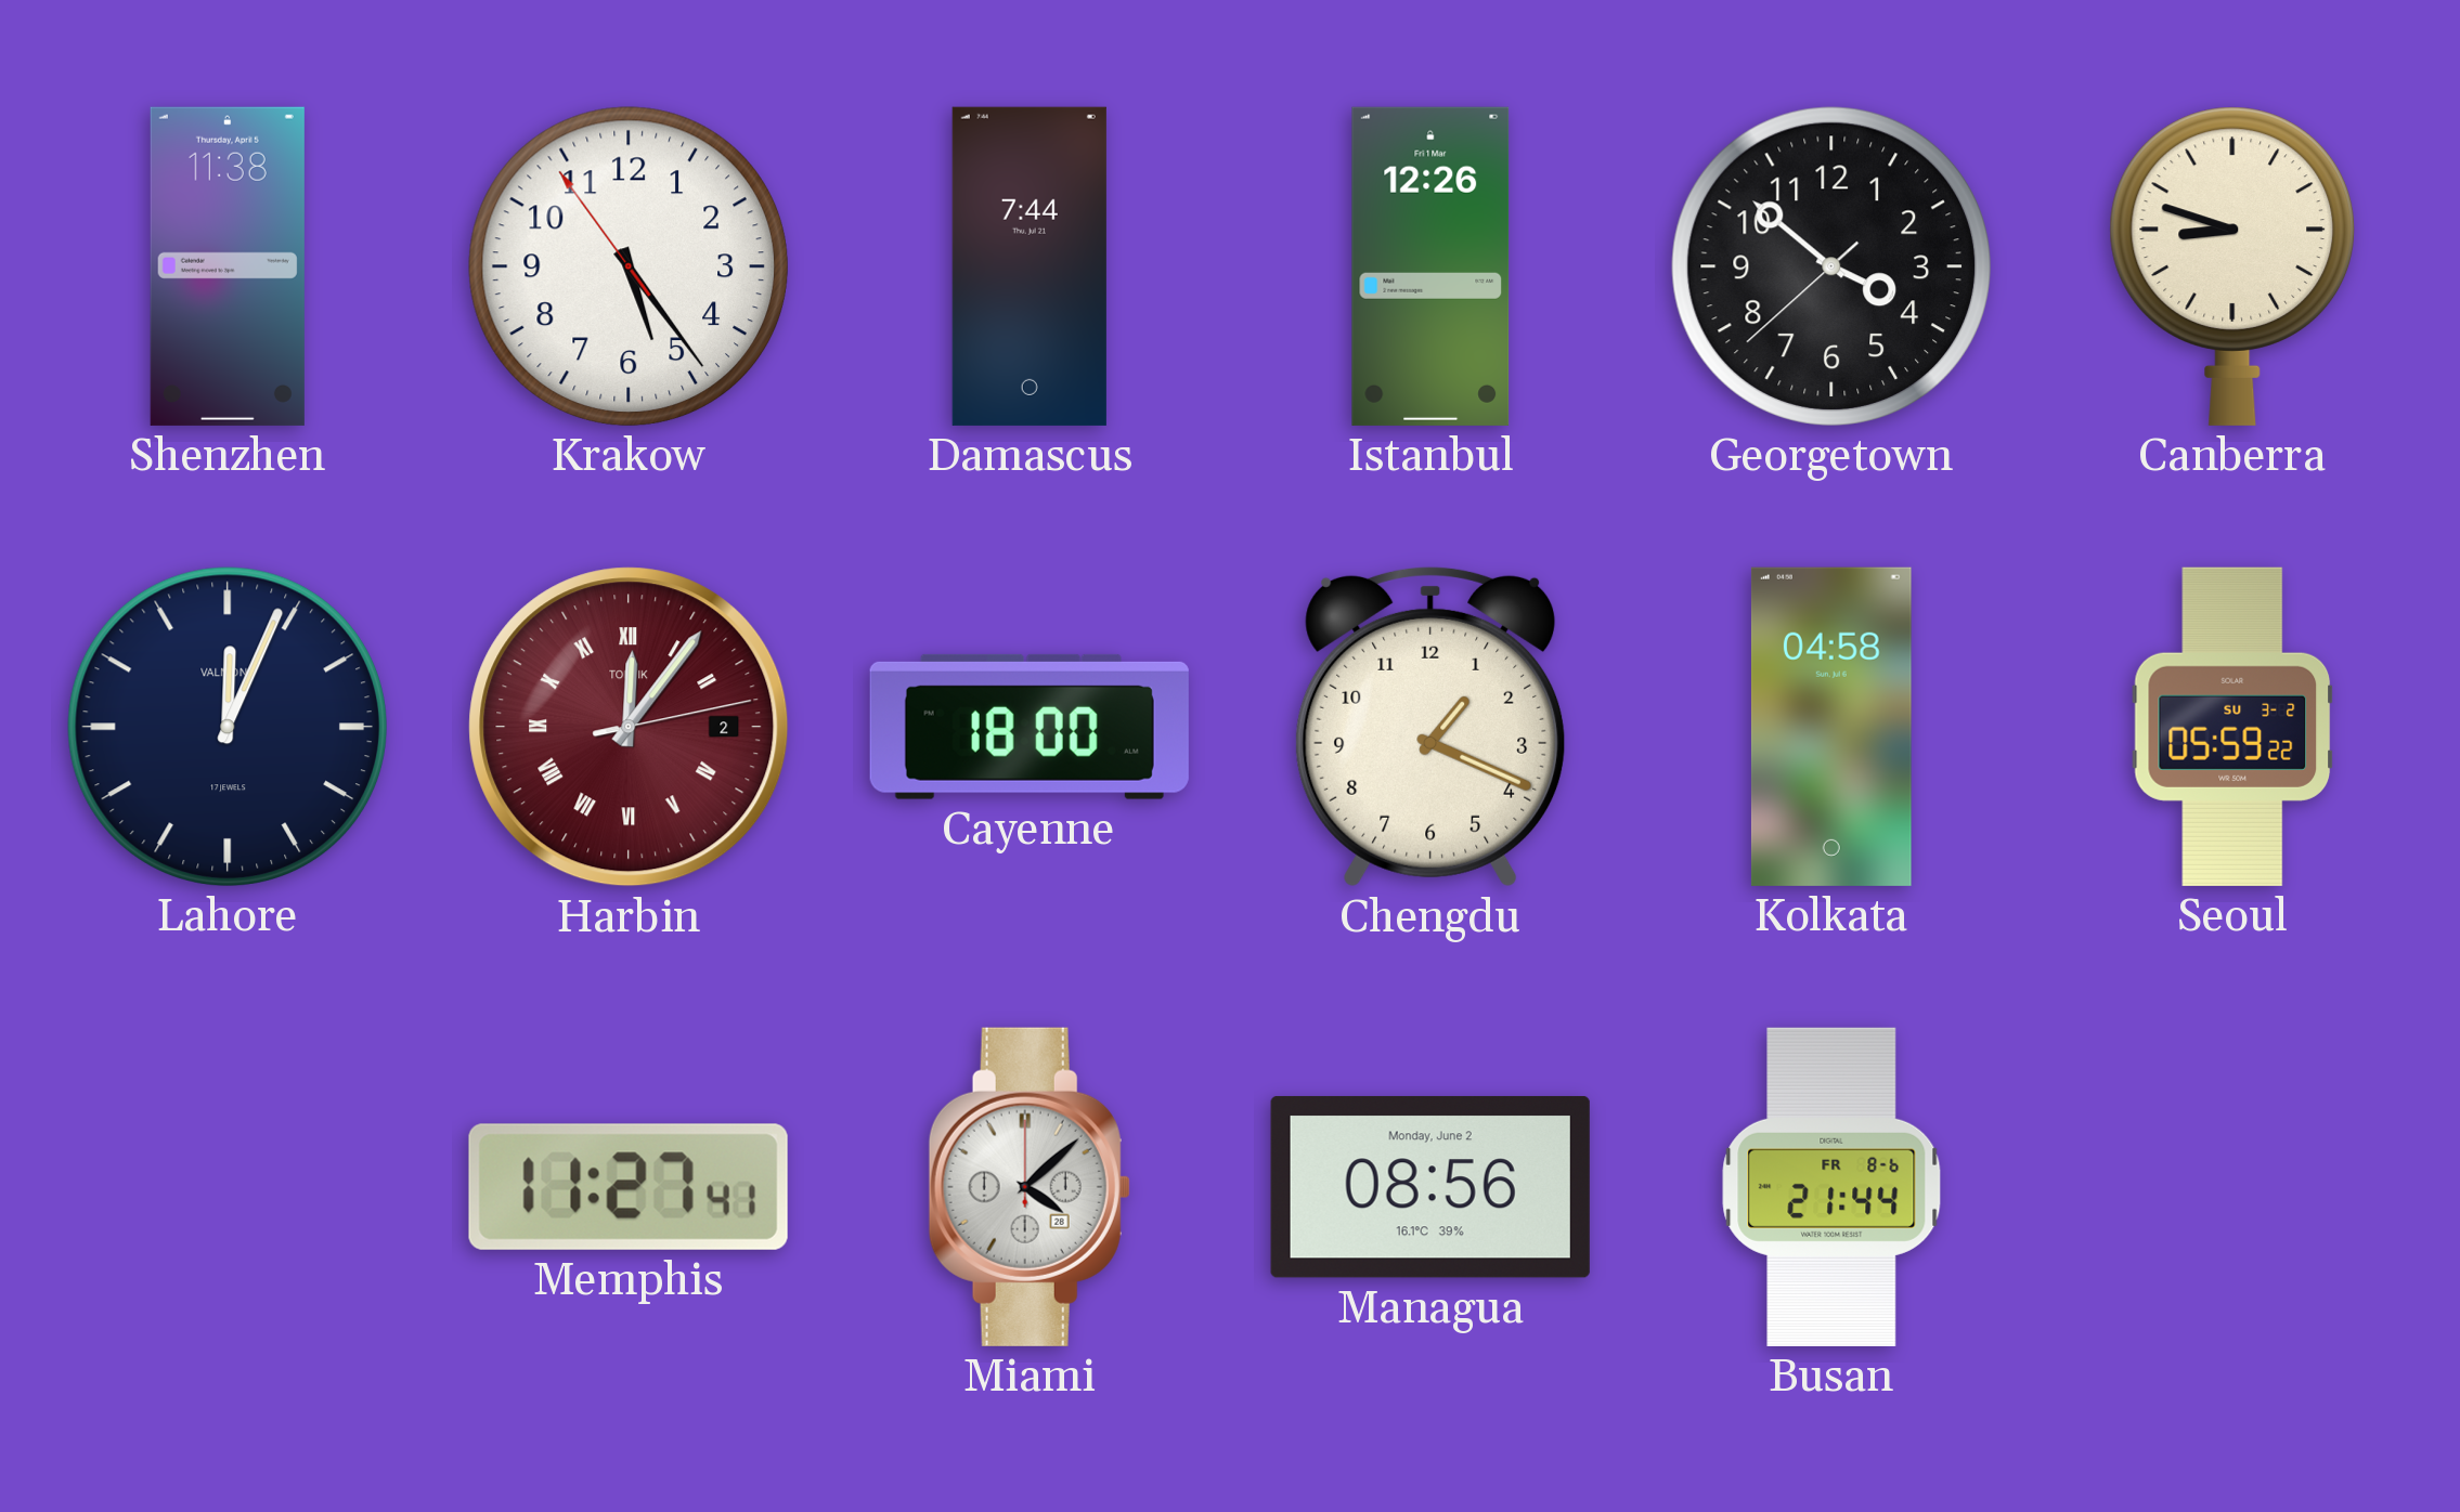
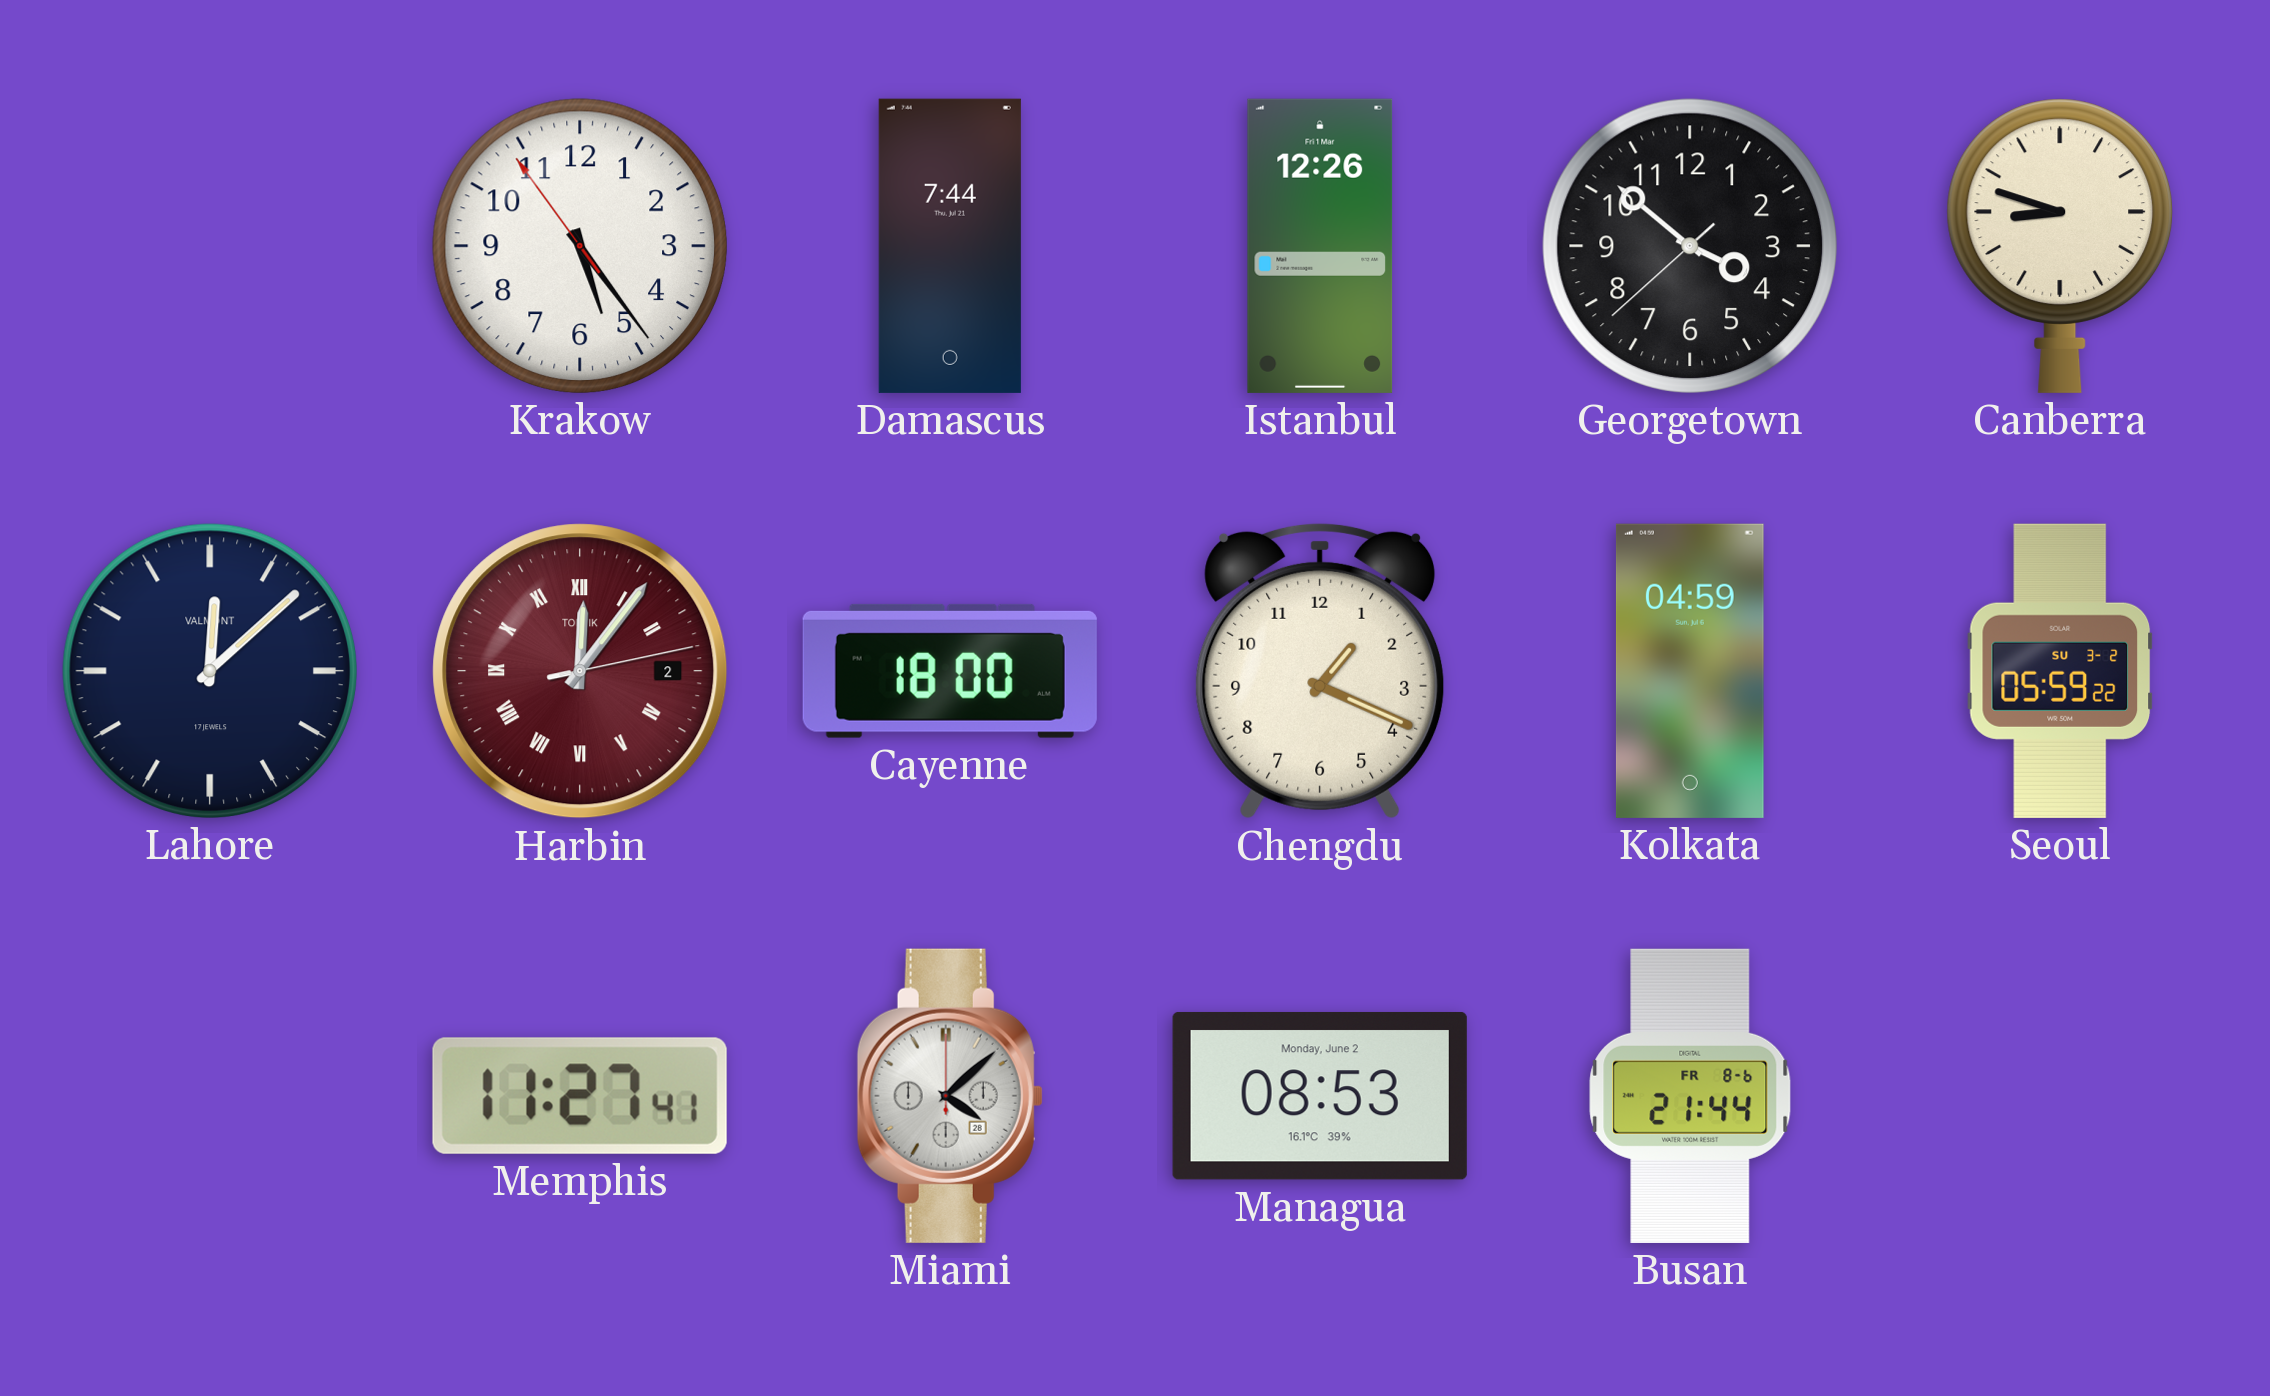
Shenzhen: 11:38 -> none
Lahore: 12:04 -> 12:08
Kolkata: 04:58 -> 04:59
Managua: 08:56 -> 08:53
